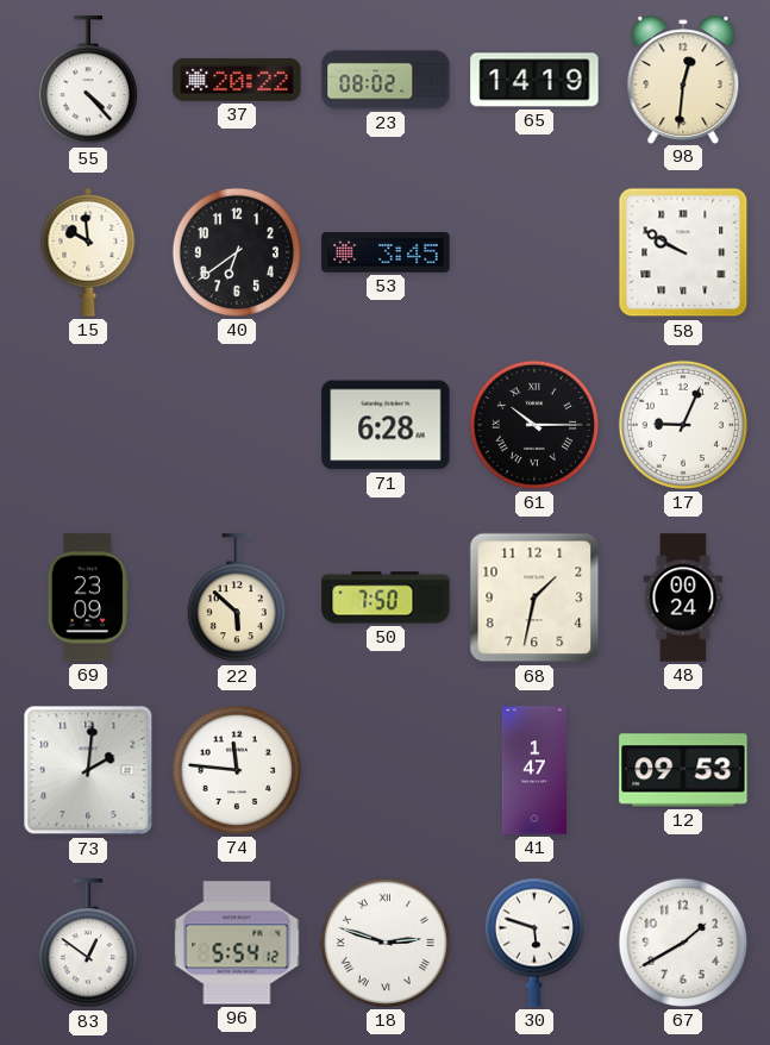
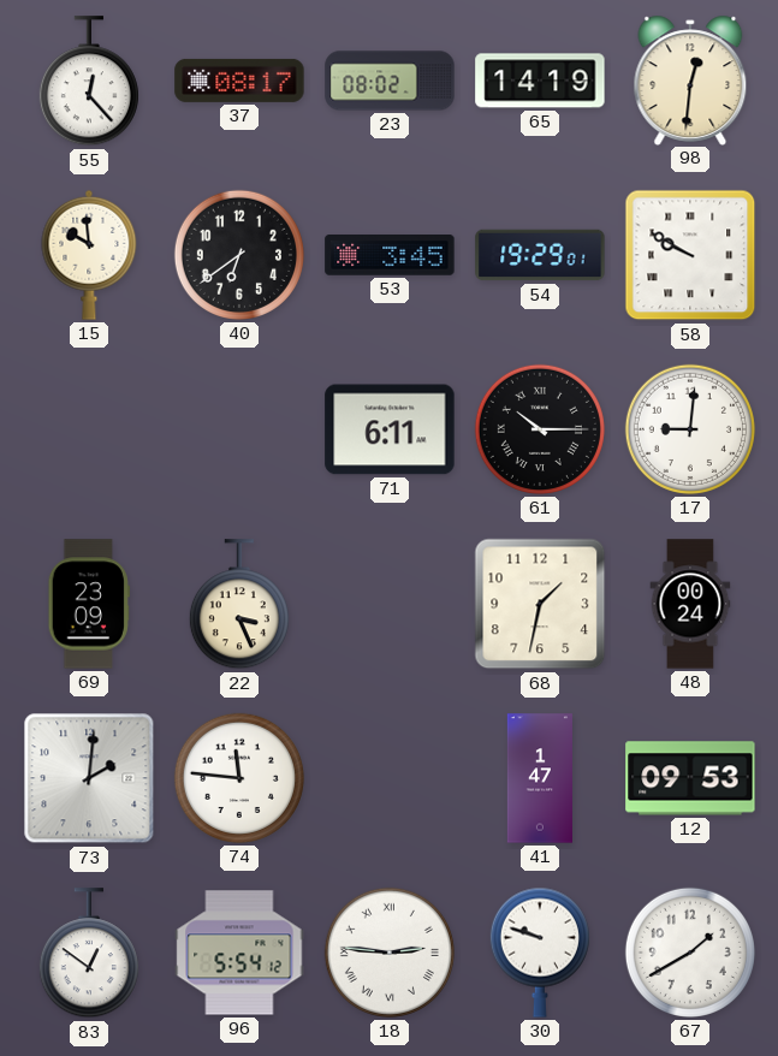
55: 4:23 -> 12:23
37: 20:22 -> 08:17
54: none -> 19:29
71: 6:28 -> 6:11
17: 9:04 -> 9:01
22: 5:52 -> 3:26
50: 7:50 -> none
18: 2:48 -> 2:46
30: 5:48 -> 9:48
